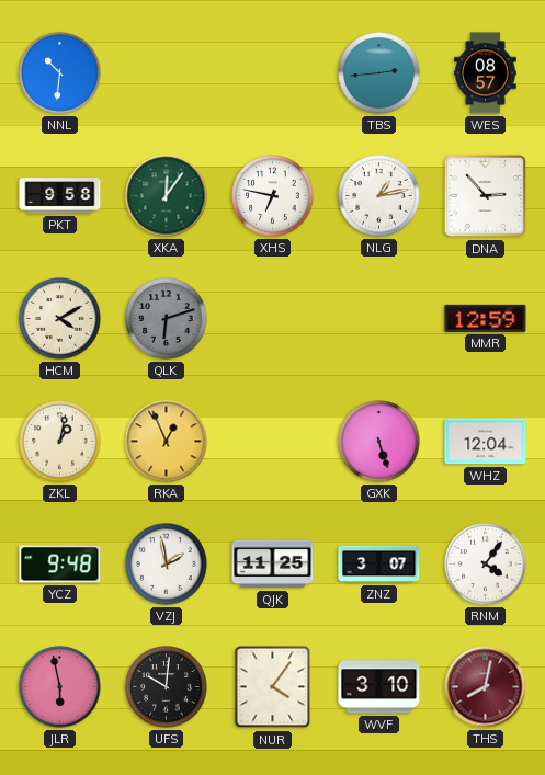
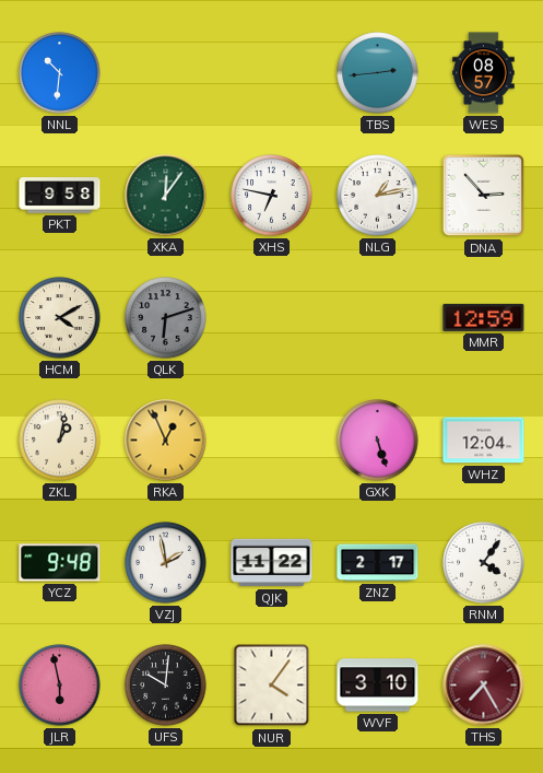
QJK: 11:25 -> 11:22
ZNZ: 3:07 -> 2:17
THS: 8:02 -> 7:25
